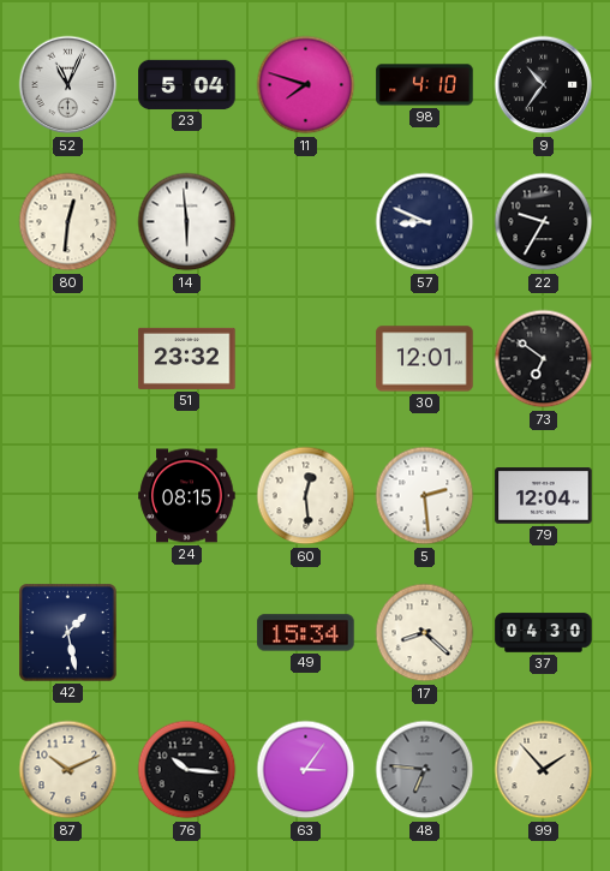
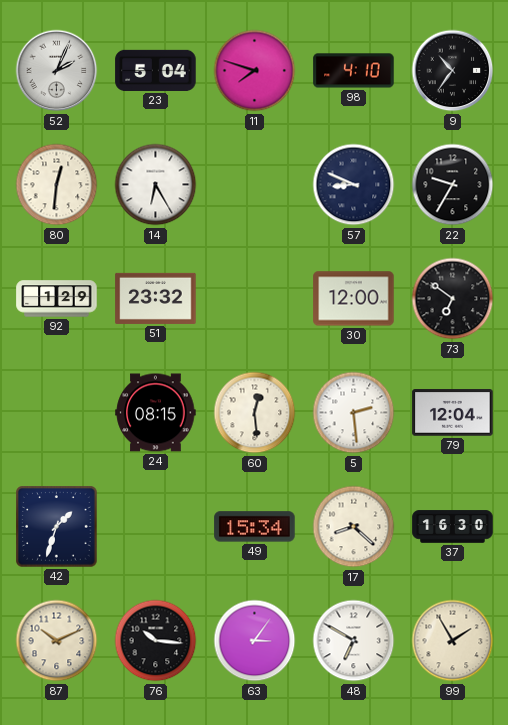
52: 11:04 -> 2:04
14: 5:59 -> 6:25
92: none -> 1:29
30: 12:01 -> 12:00
42: 1:28 -> 1:33
37: 04:30 -> 16:30
48: 6:46 -> 6:50
48 dial: grey -> white
99: 1:53 -> 1:55
